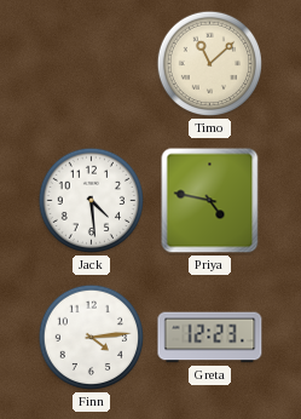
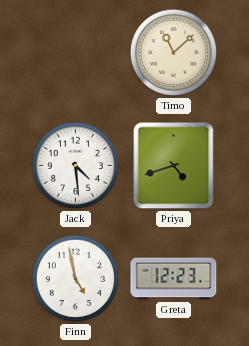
Priya: 4:47 -> 4:42
Finn: 4:14 -> 4:58
